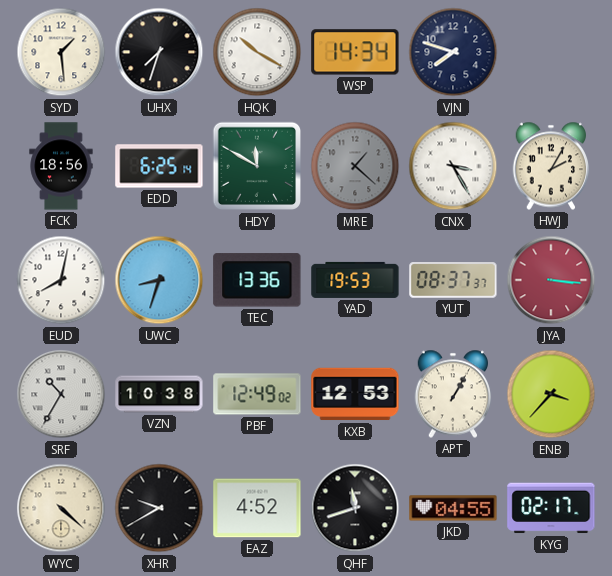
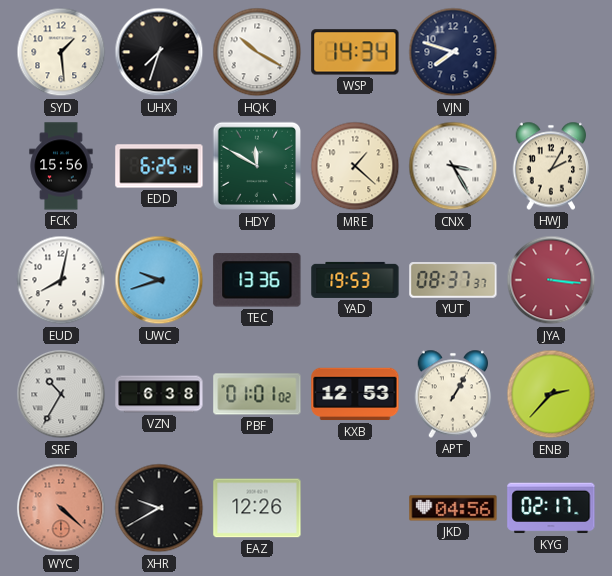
FCK: 18:56 -> 15:56
MRE dial: grey -> cream
UWC: 8:33 -> 9:42
VZN: 10:38 -> 6:38
PBF: 12:49 -> 01:01
ENB: 3:37 -> 2:37
WYC dial: cream -> salmon
EAZ: 4:52 -> 12:26
QHF: 11:42 -> none
JKD: 04:55 -> 04:56
